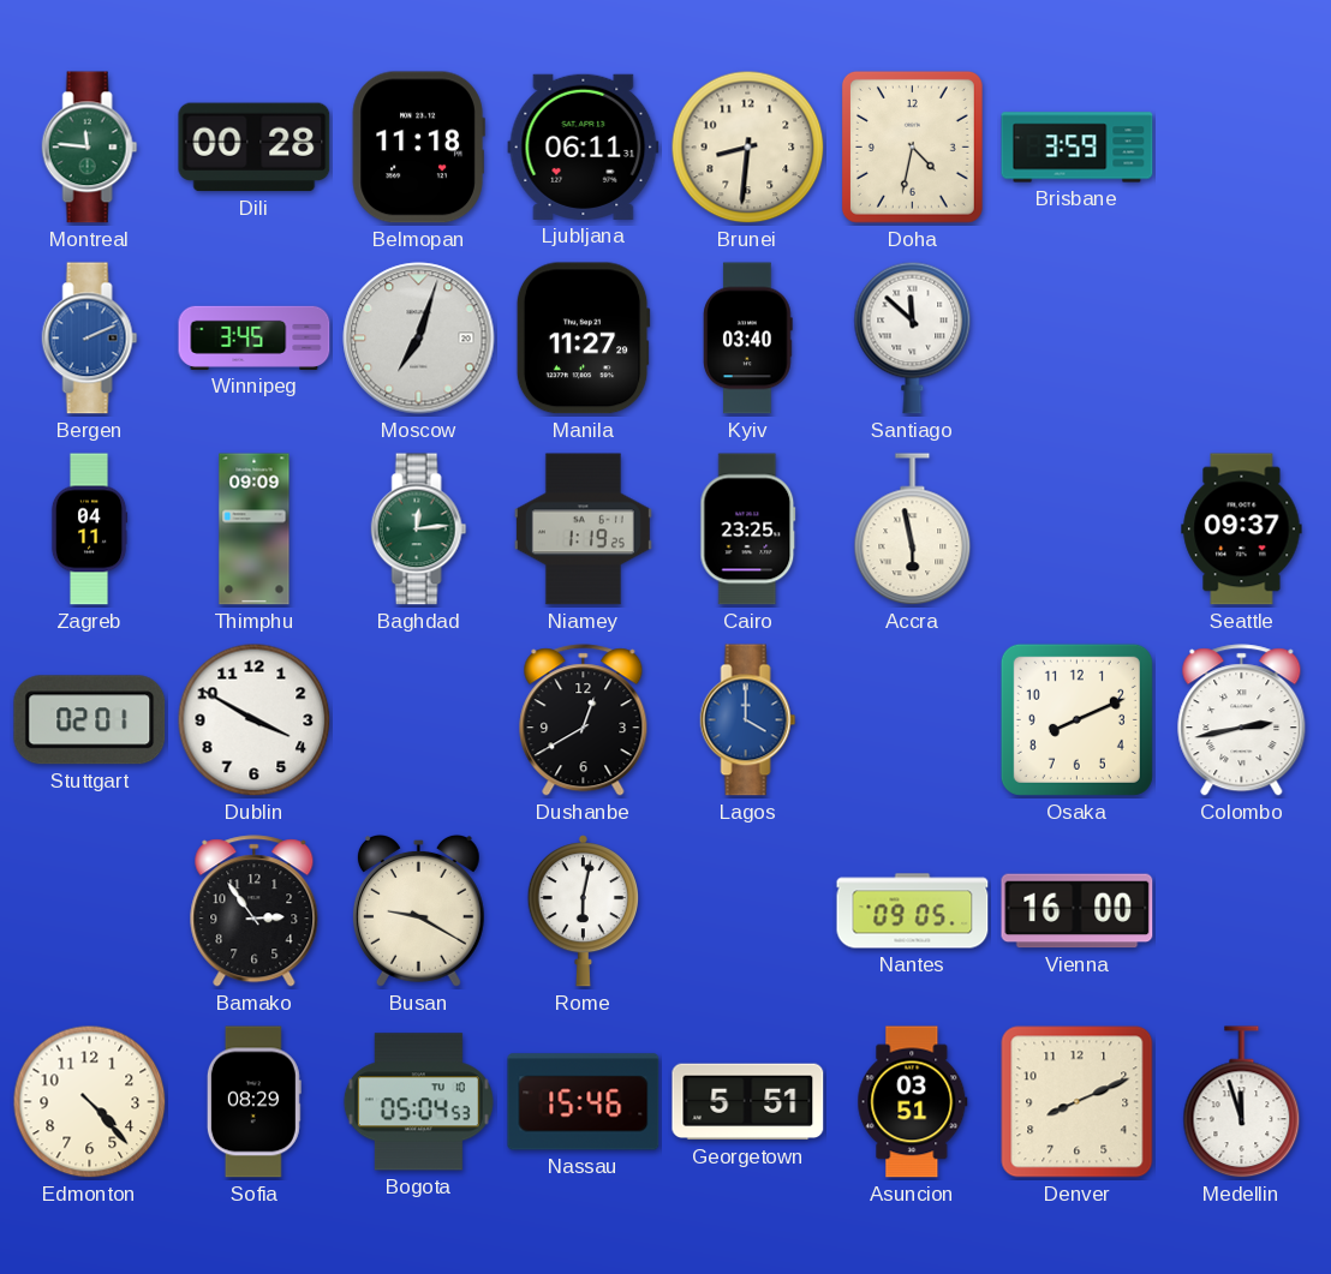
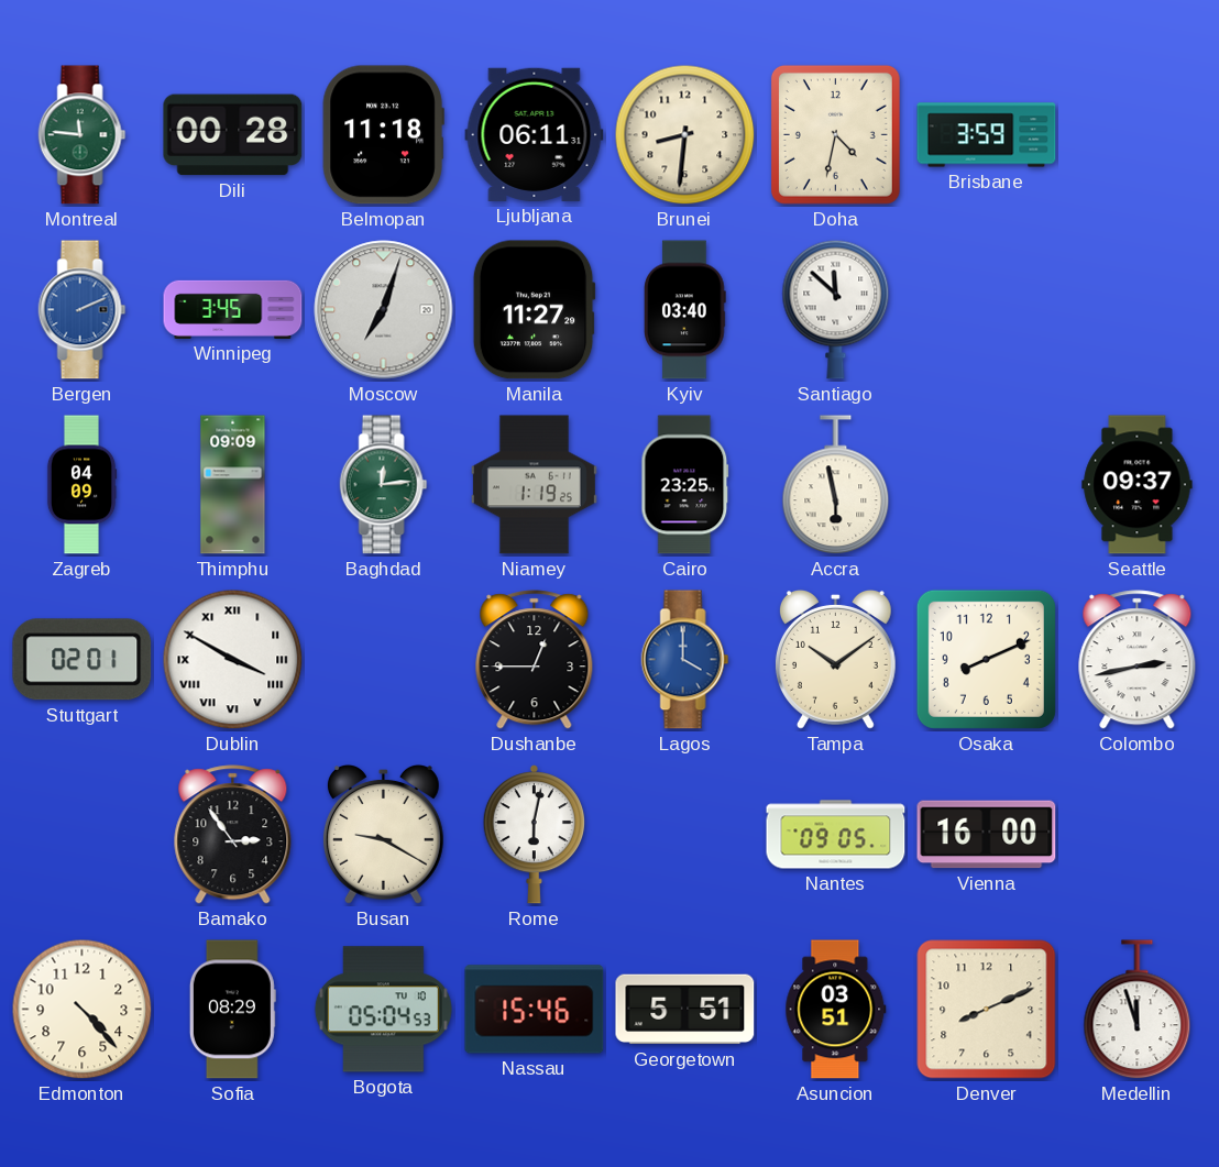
Zagreb: 04:11 -> 04:09
Dublin numerals: Arabic -> Roman
Dushanbe: 12:40 -> 12:45
Tampa: none -> 10:09
